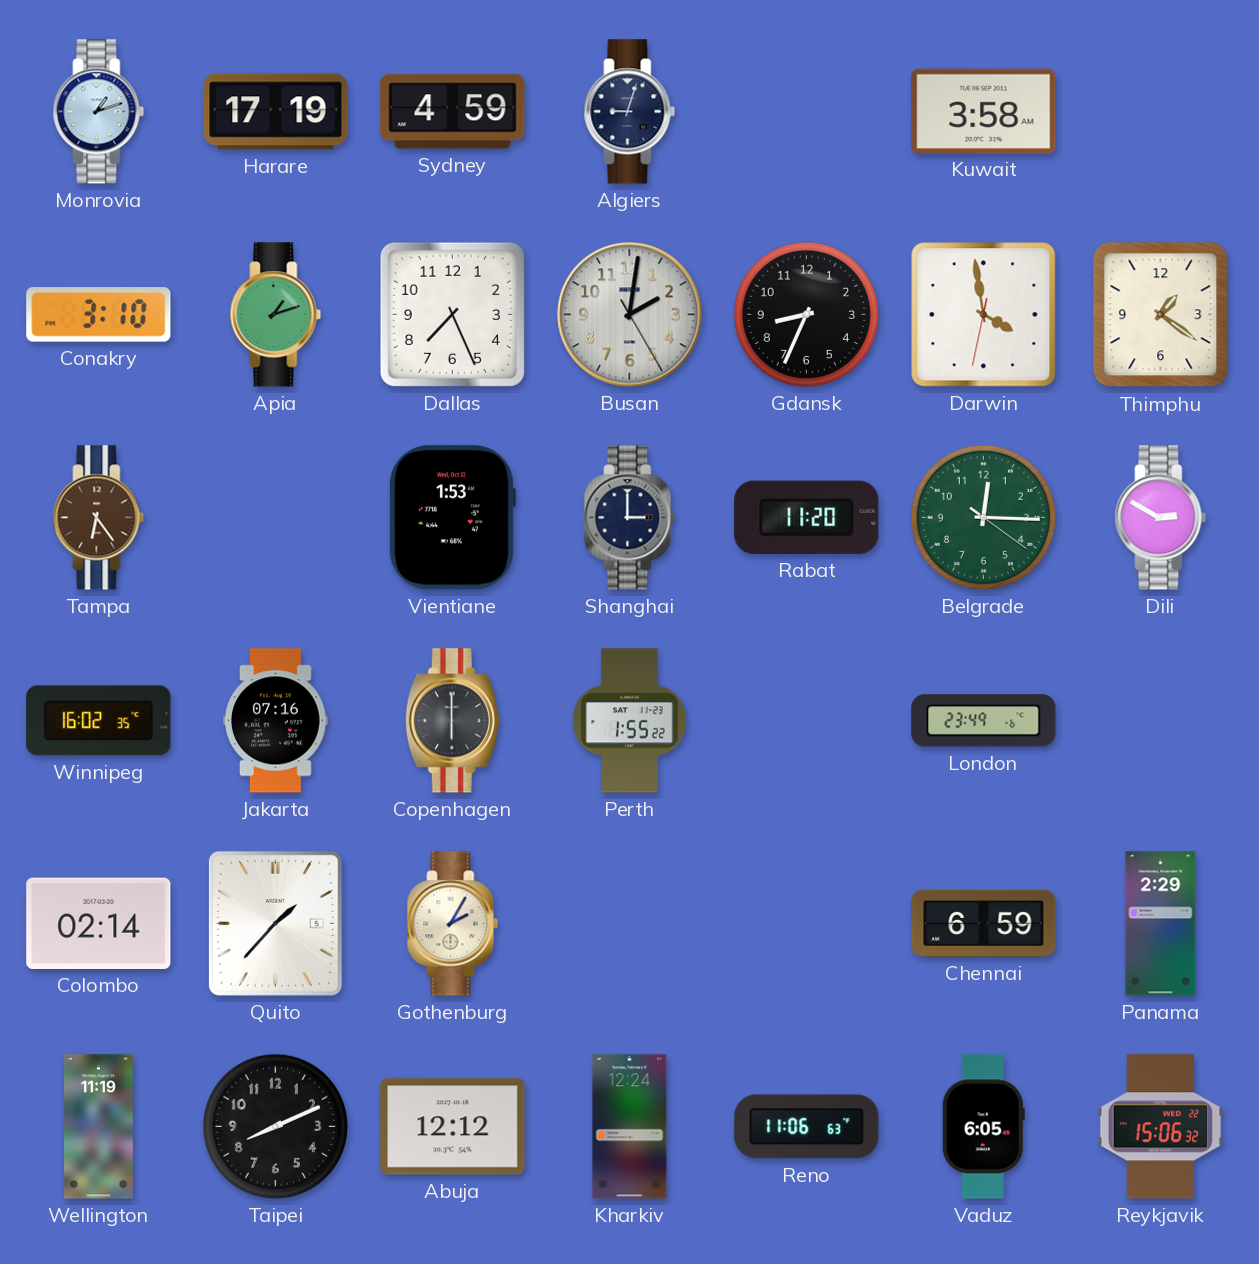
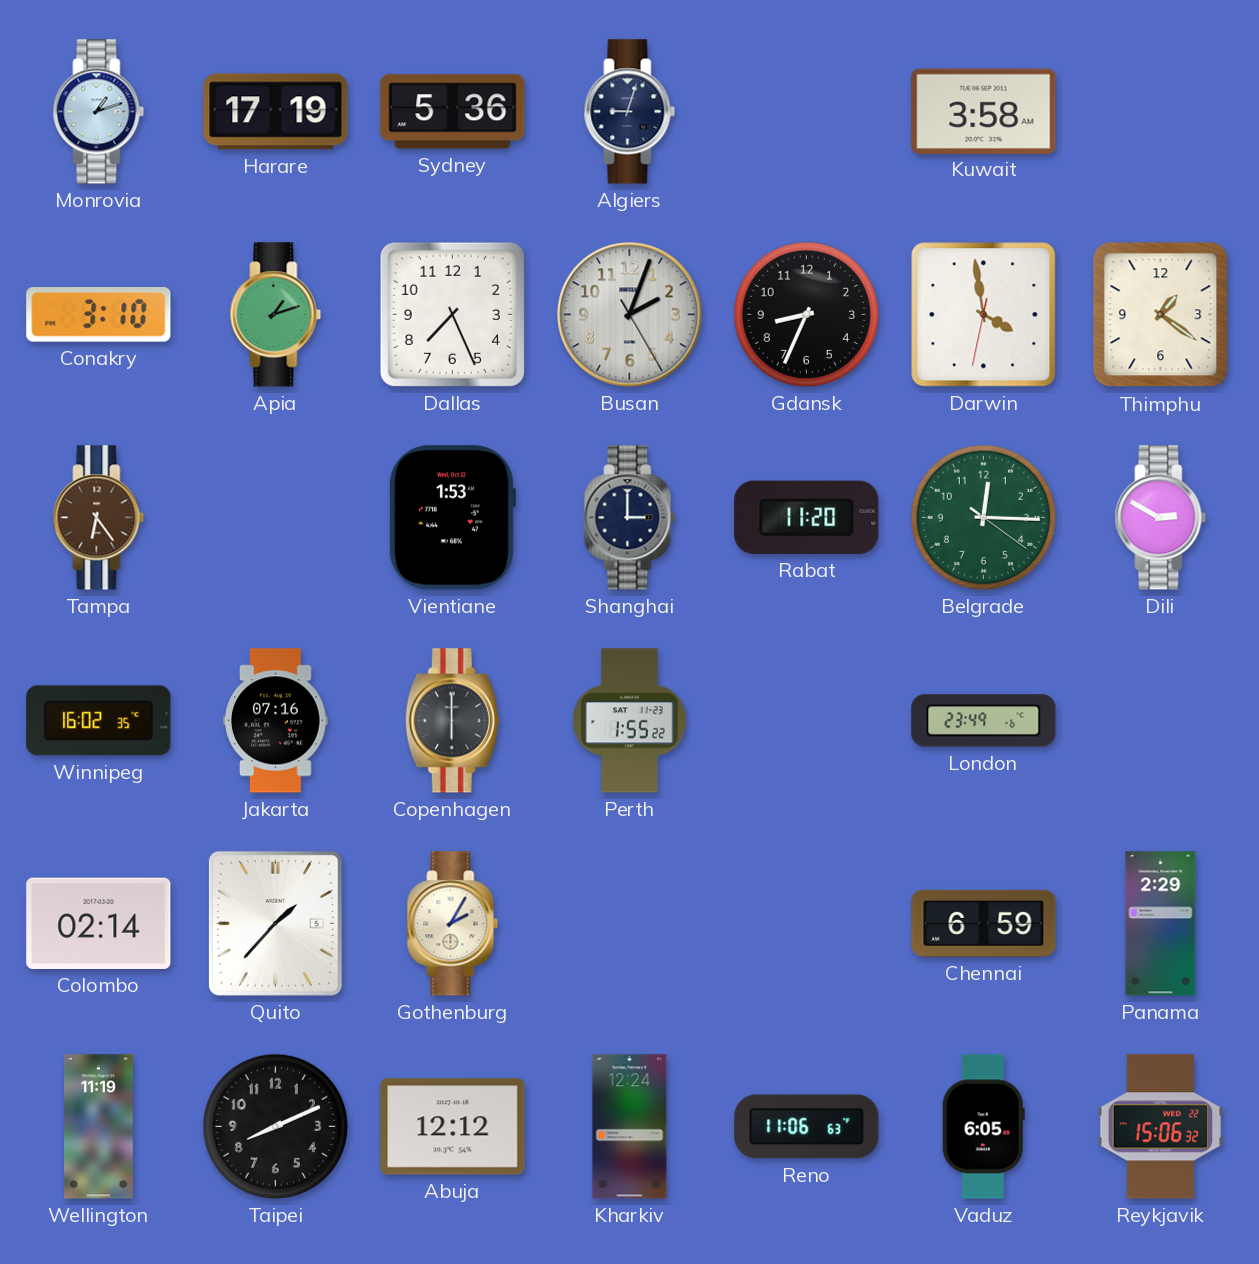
Sydney: 4:59 -> 5:36
Busan: 2:01 -> 2:03
